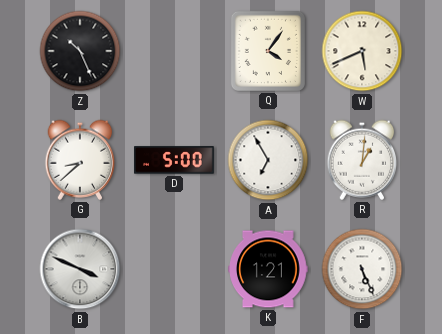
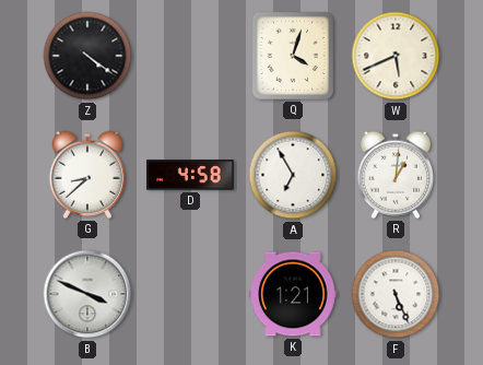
Z: 10:26 -> 4:21
Q: 4:06 -> 4:03
D: 5:00 -> 4:58
